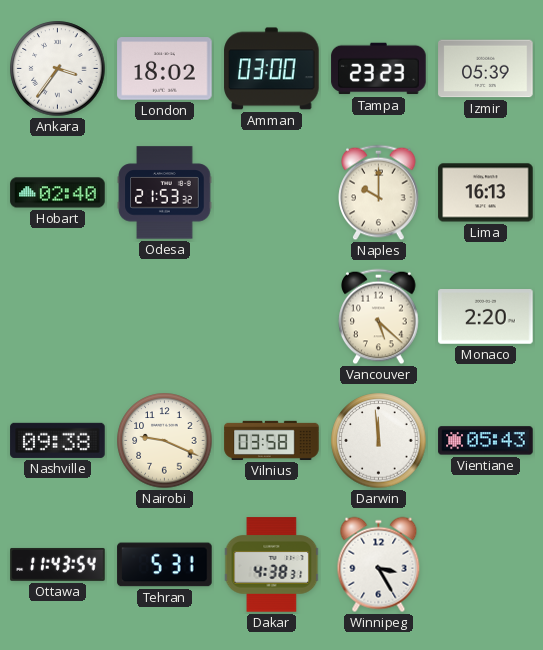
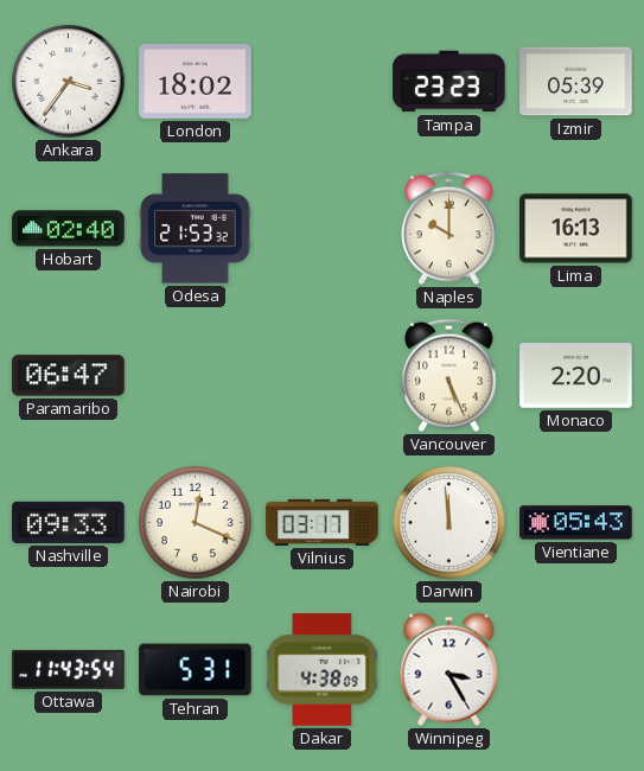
Amman: 03:00 -> none
Paramaribo: none -> 06:47
Vancouver: 5:22 -> 5:26
Nashville: 09:38 -> 09:33
Nairobi: 9:19 -> 12:19
Vilnius: 03:58 -> 03:17
Dakar: 4:38:31 -> 4:38:09
